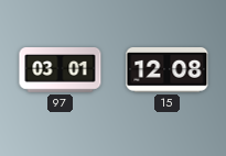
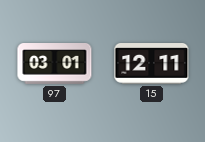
15: 12:08 -> 12:11
